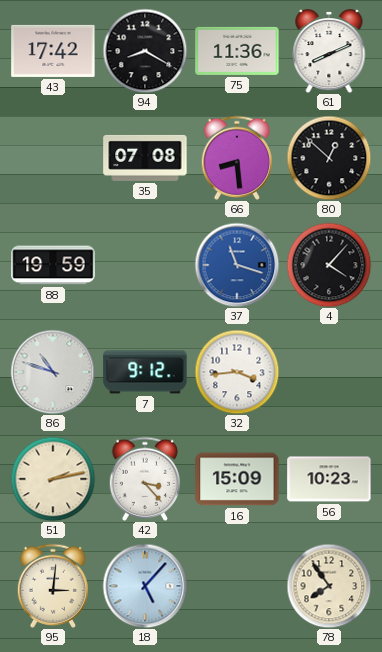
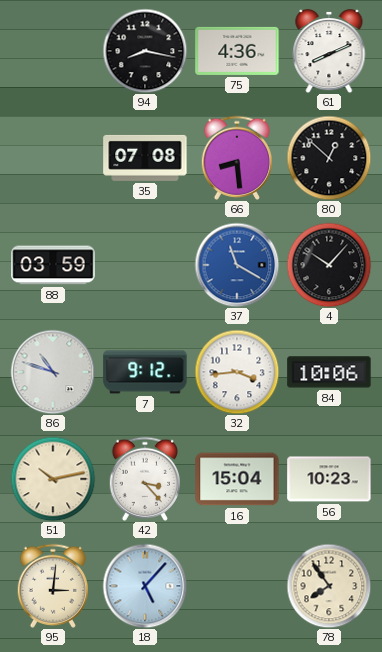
43: 17:42 -> none
94: 8:20 -> 8:17
75: 11:36 -> 4:36
88: 19:59 -> 03:59
37: 11:18 -> 11:20
4: 4:07 -> 10:07
84: none -> 10:06
51: 2:13 -> 10:13
16: 15:09 -> 15:04
